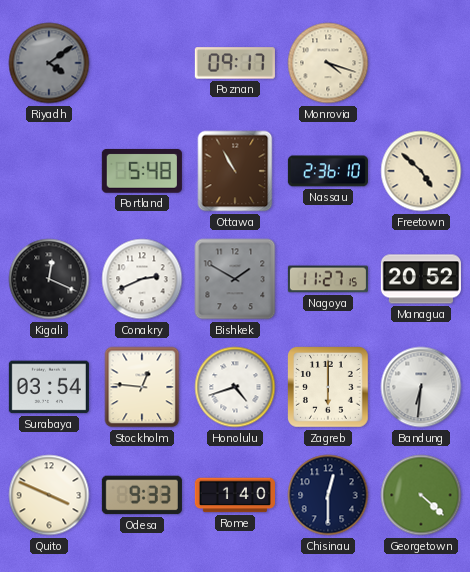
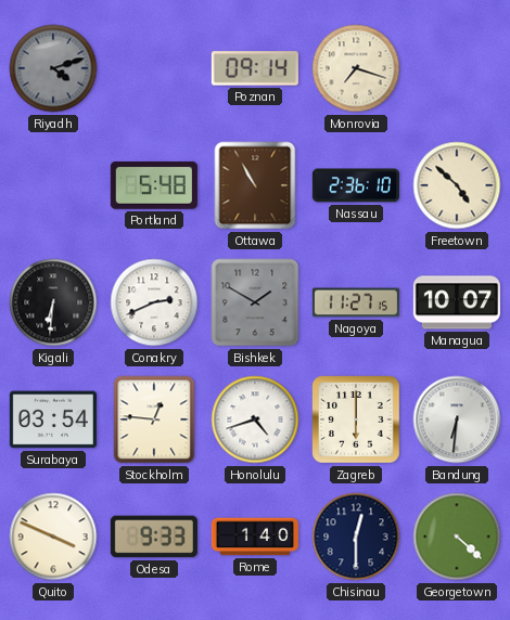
Riyadh: 4:09 -> 4:12
Poznan: 09:17 -> 09:14
Monrovia: 4:18 -> 7:18
Kigali: 12:19 -> 6:31
Managua: 20:52 -> 10:07
